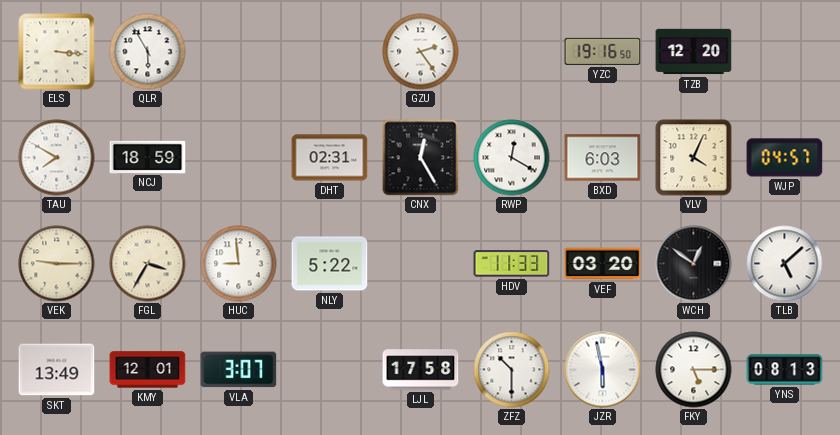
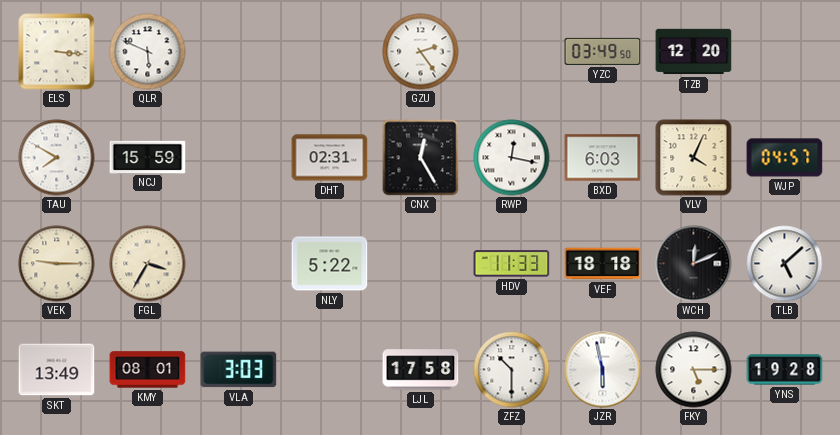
QLR: 5:55 -> 5:49
YZC: 19:16 -> 03:49
NCJ: 18:59 -> 15:59
RWP: 12:20 -> 12:17
HUC: 8:59 -> none
VEF: 03:20 -> 18:18
WCH: 12:51 -> 12:11
KMY: 12:01 -> 08:01
VLA: 3:07 -> 3:03
YNS: 08:13 -> 19:28
